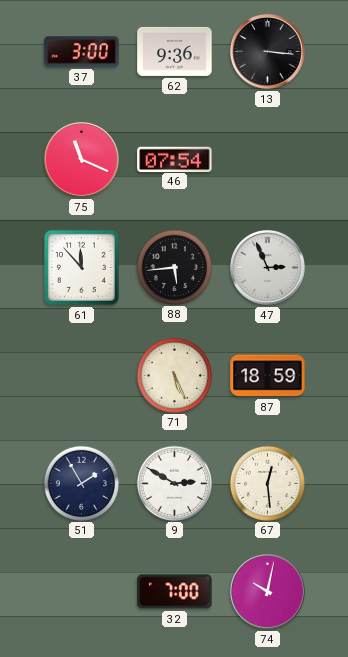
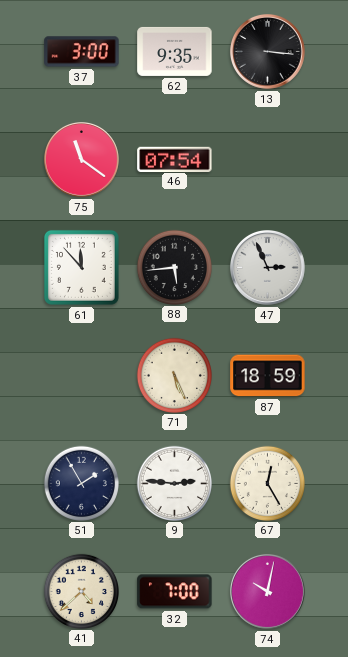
62: 9:36 -> 9:35
75: 11:19 -> 11:21
9: 2:50 -> 2:46
67: 12:29 -> 12:25
41: none -> 4:38
